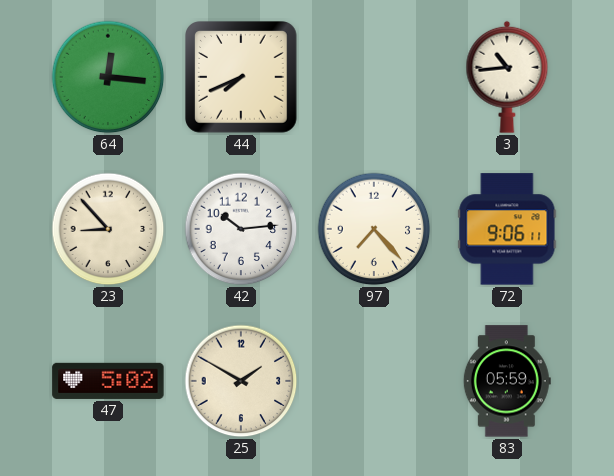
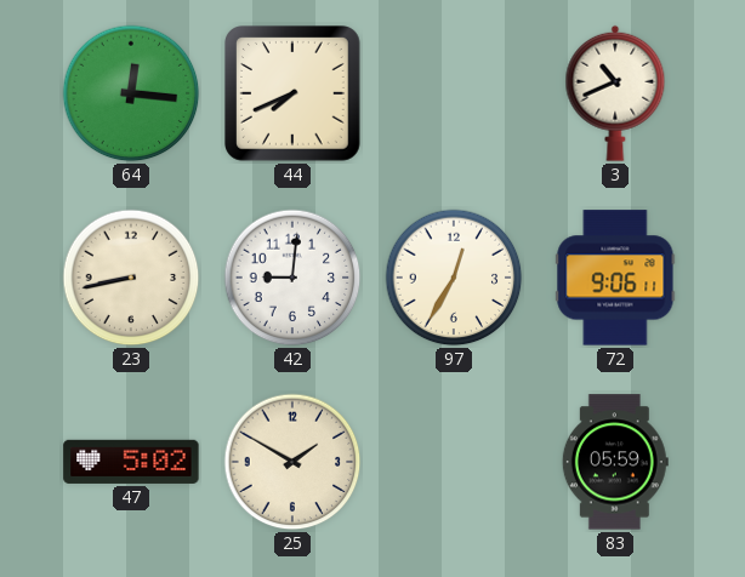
3: 10:44 -> 10:41
23: 8:53 -> 8:43
42: 10:14 -> 9:01
97: 7:23 -> 12:35
